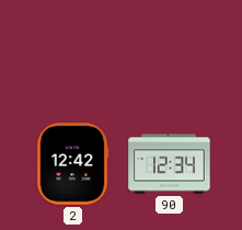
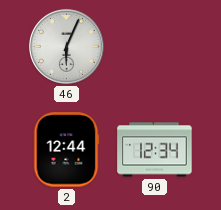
46: none -> 6:04
2: 12:42 -> 12:44
